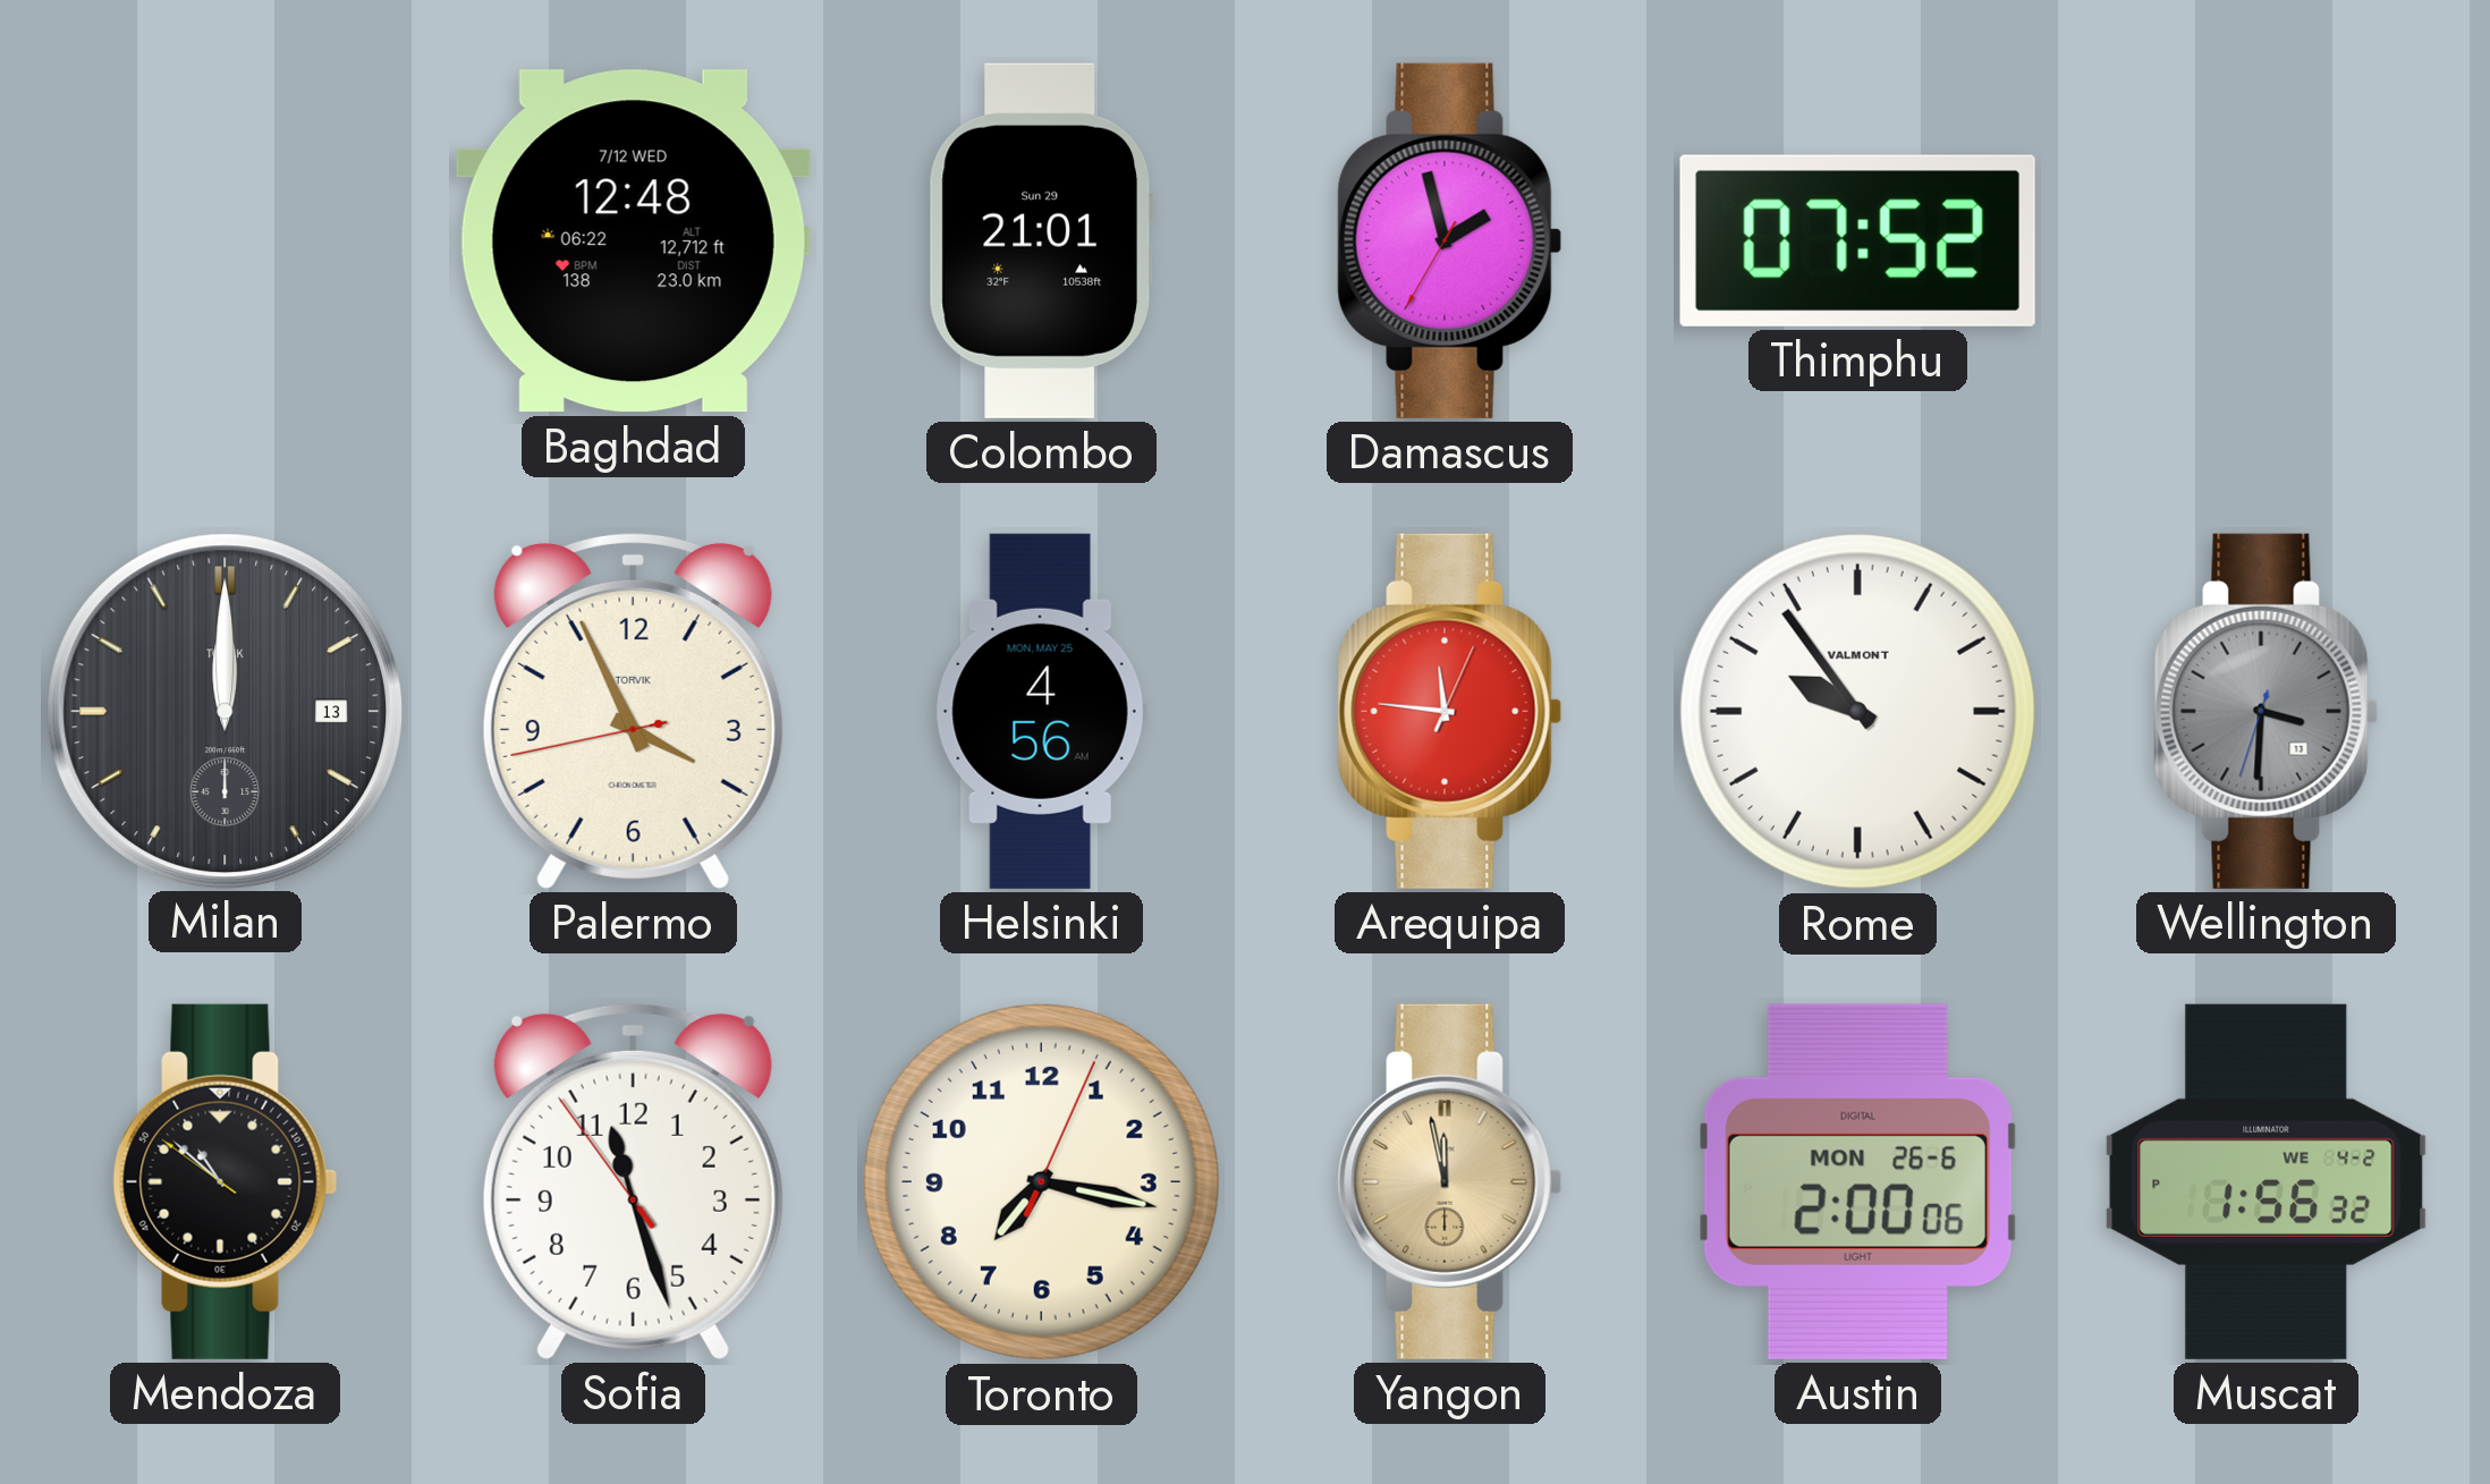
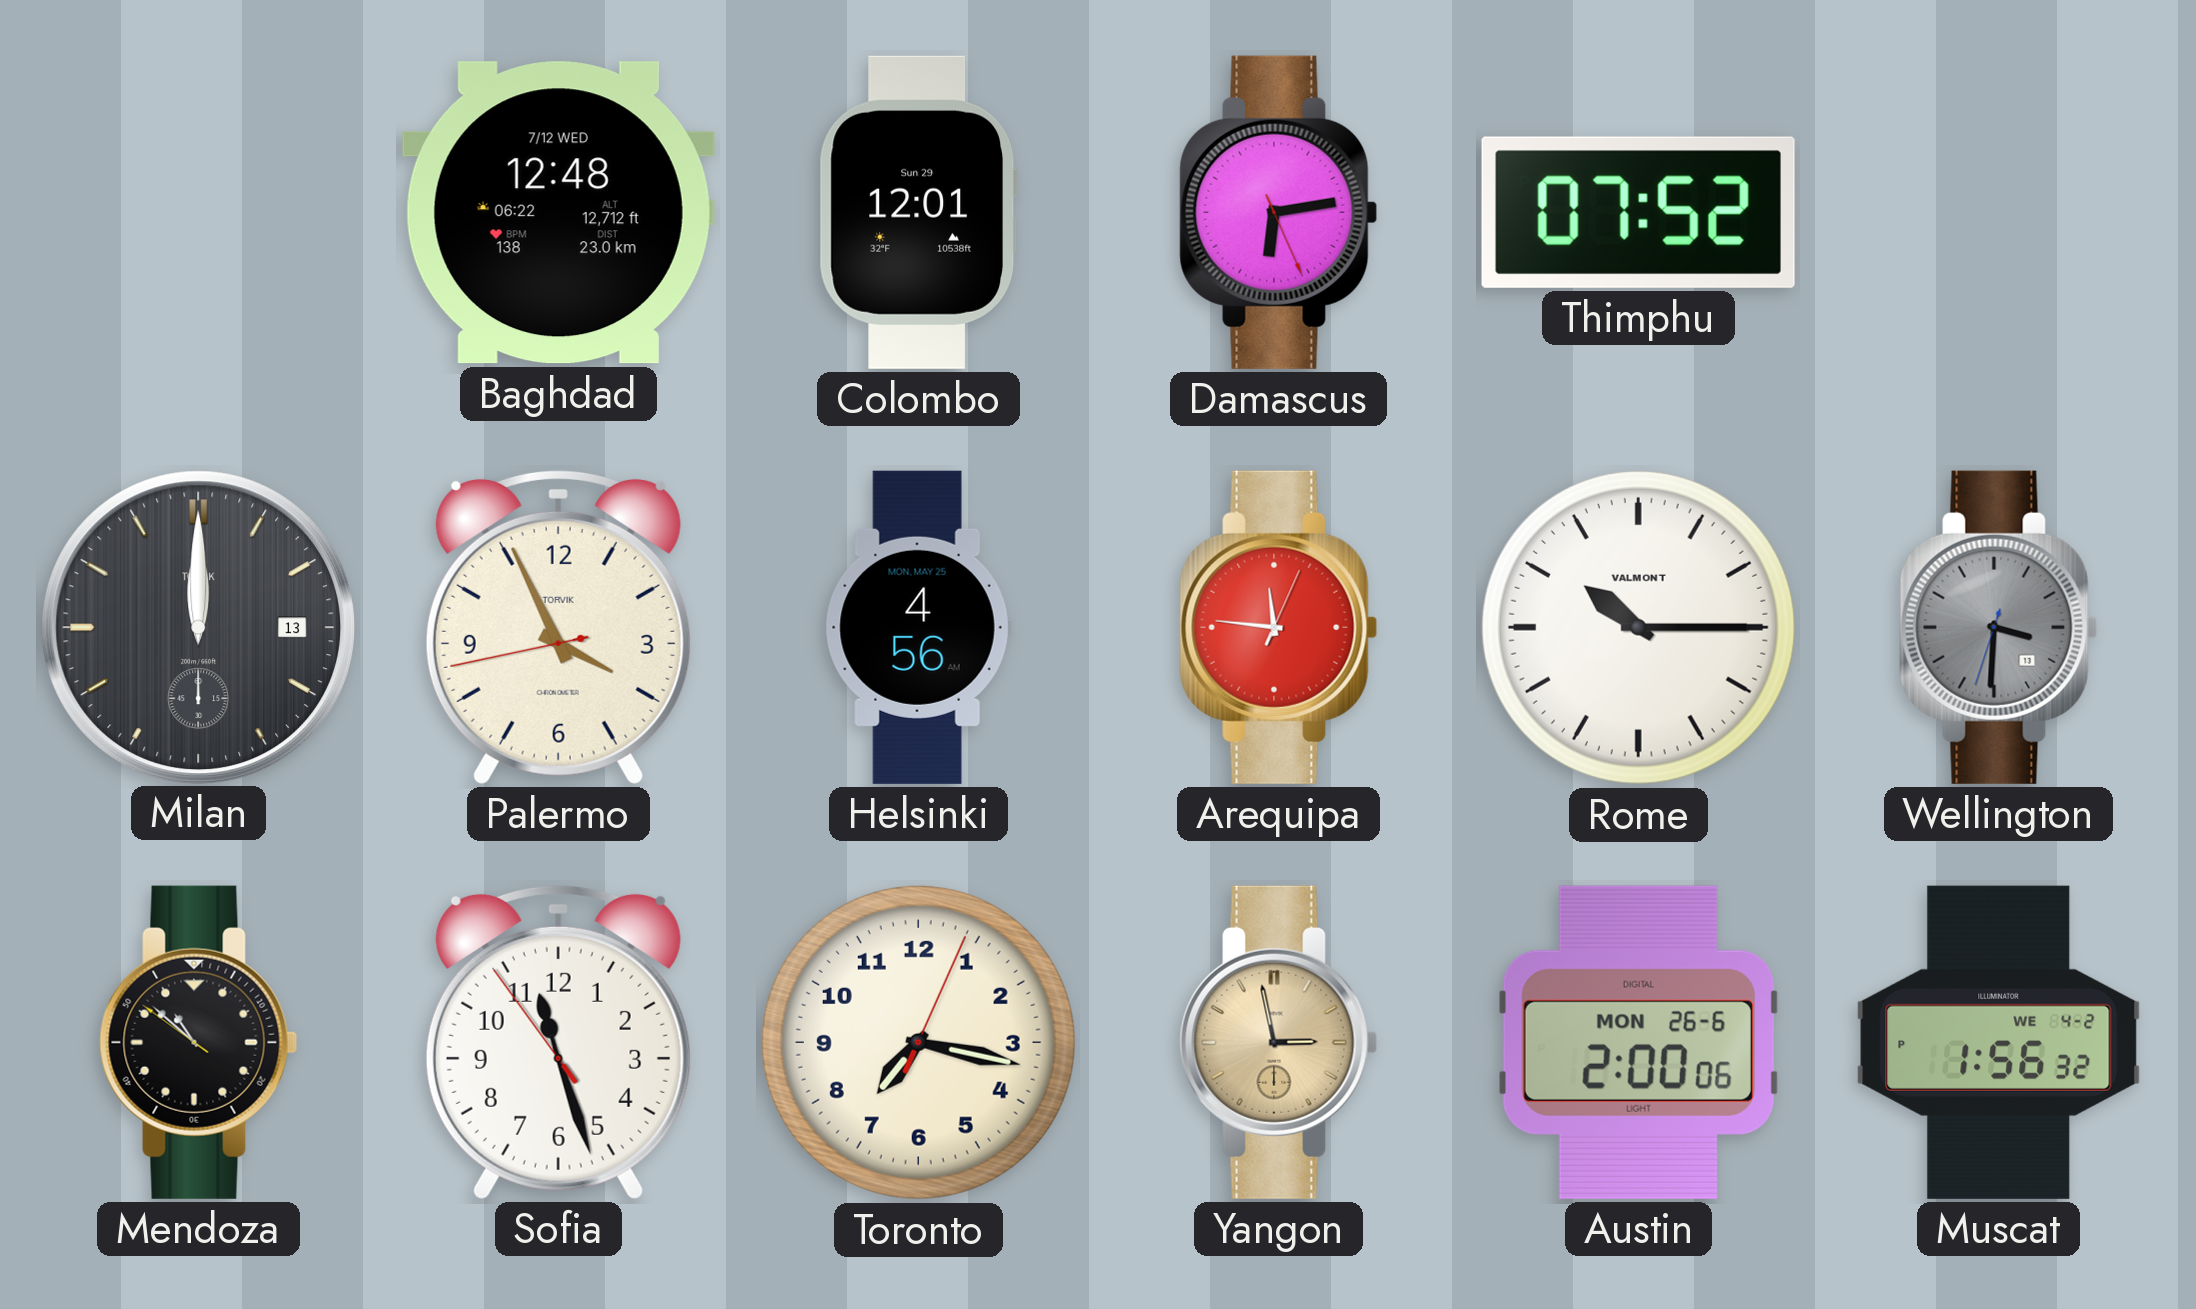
Colombo: 21:01 -> 12:01
Damascus: 1:57 -> 6:13
Rome: 9:54 -> 10:15
Yangon: 11:58 -> 2:58
